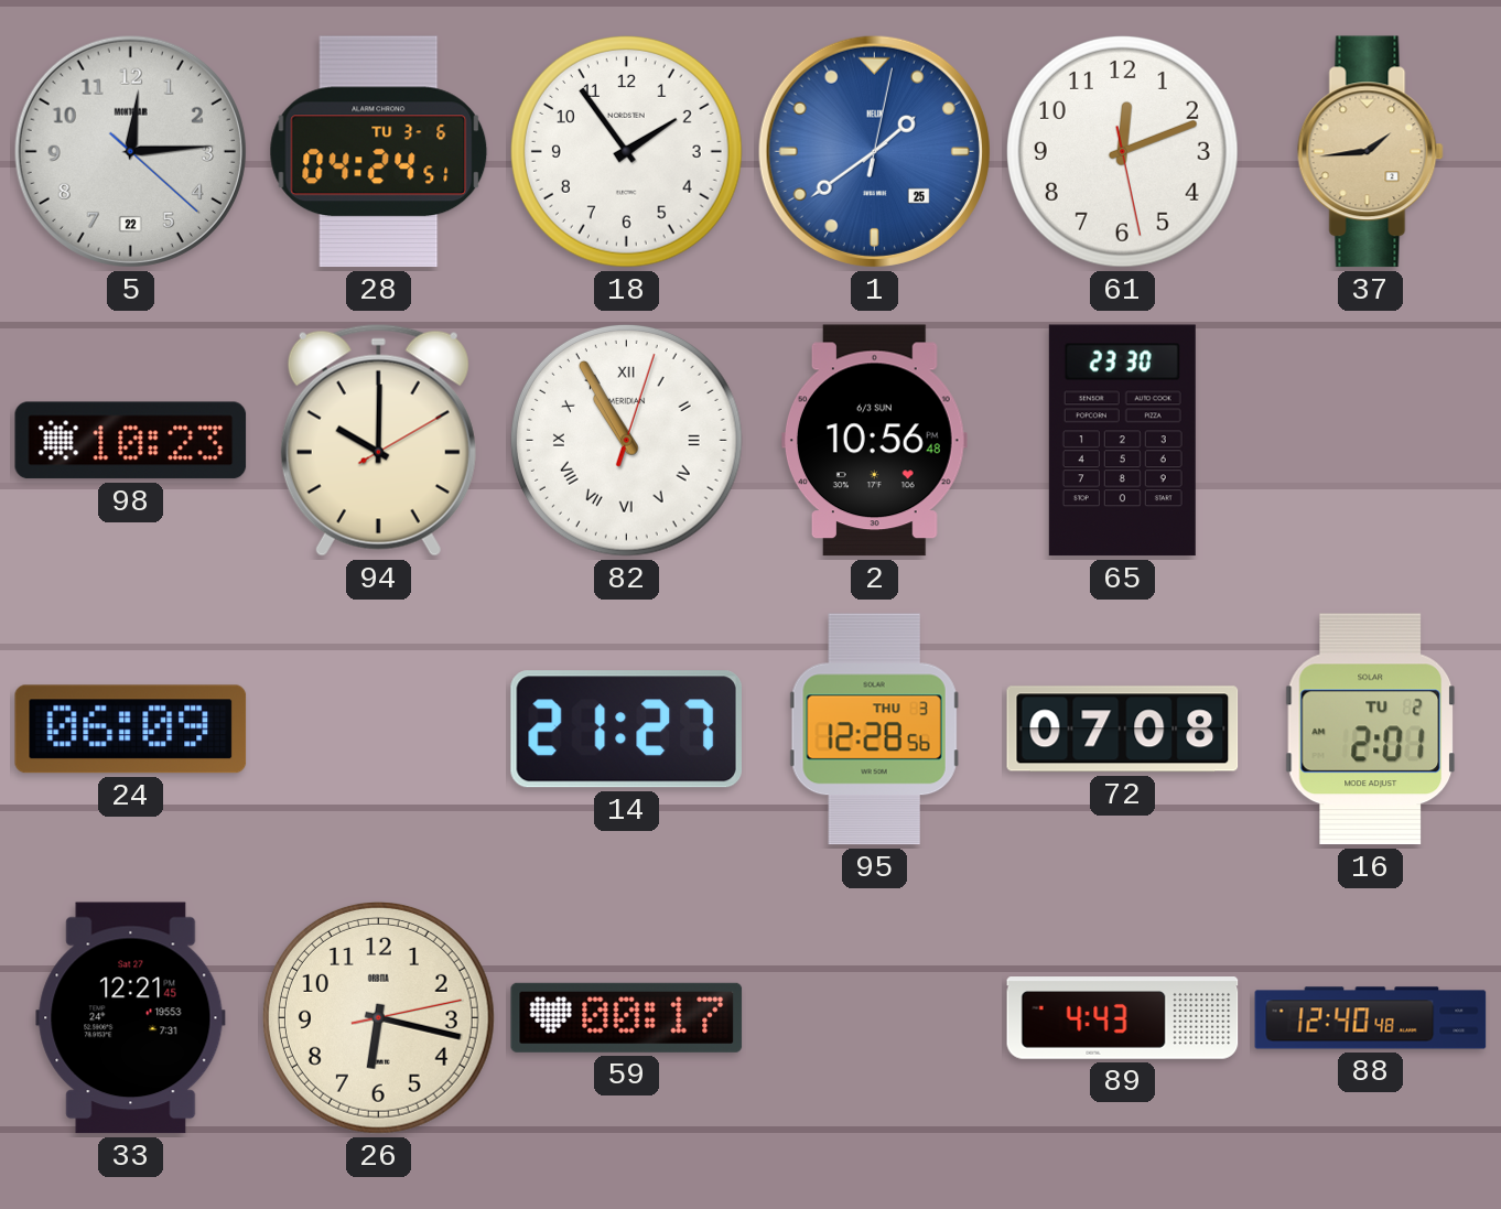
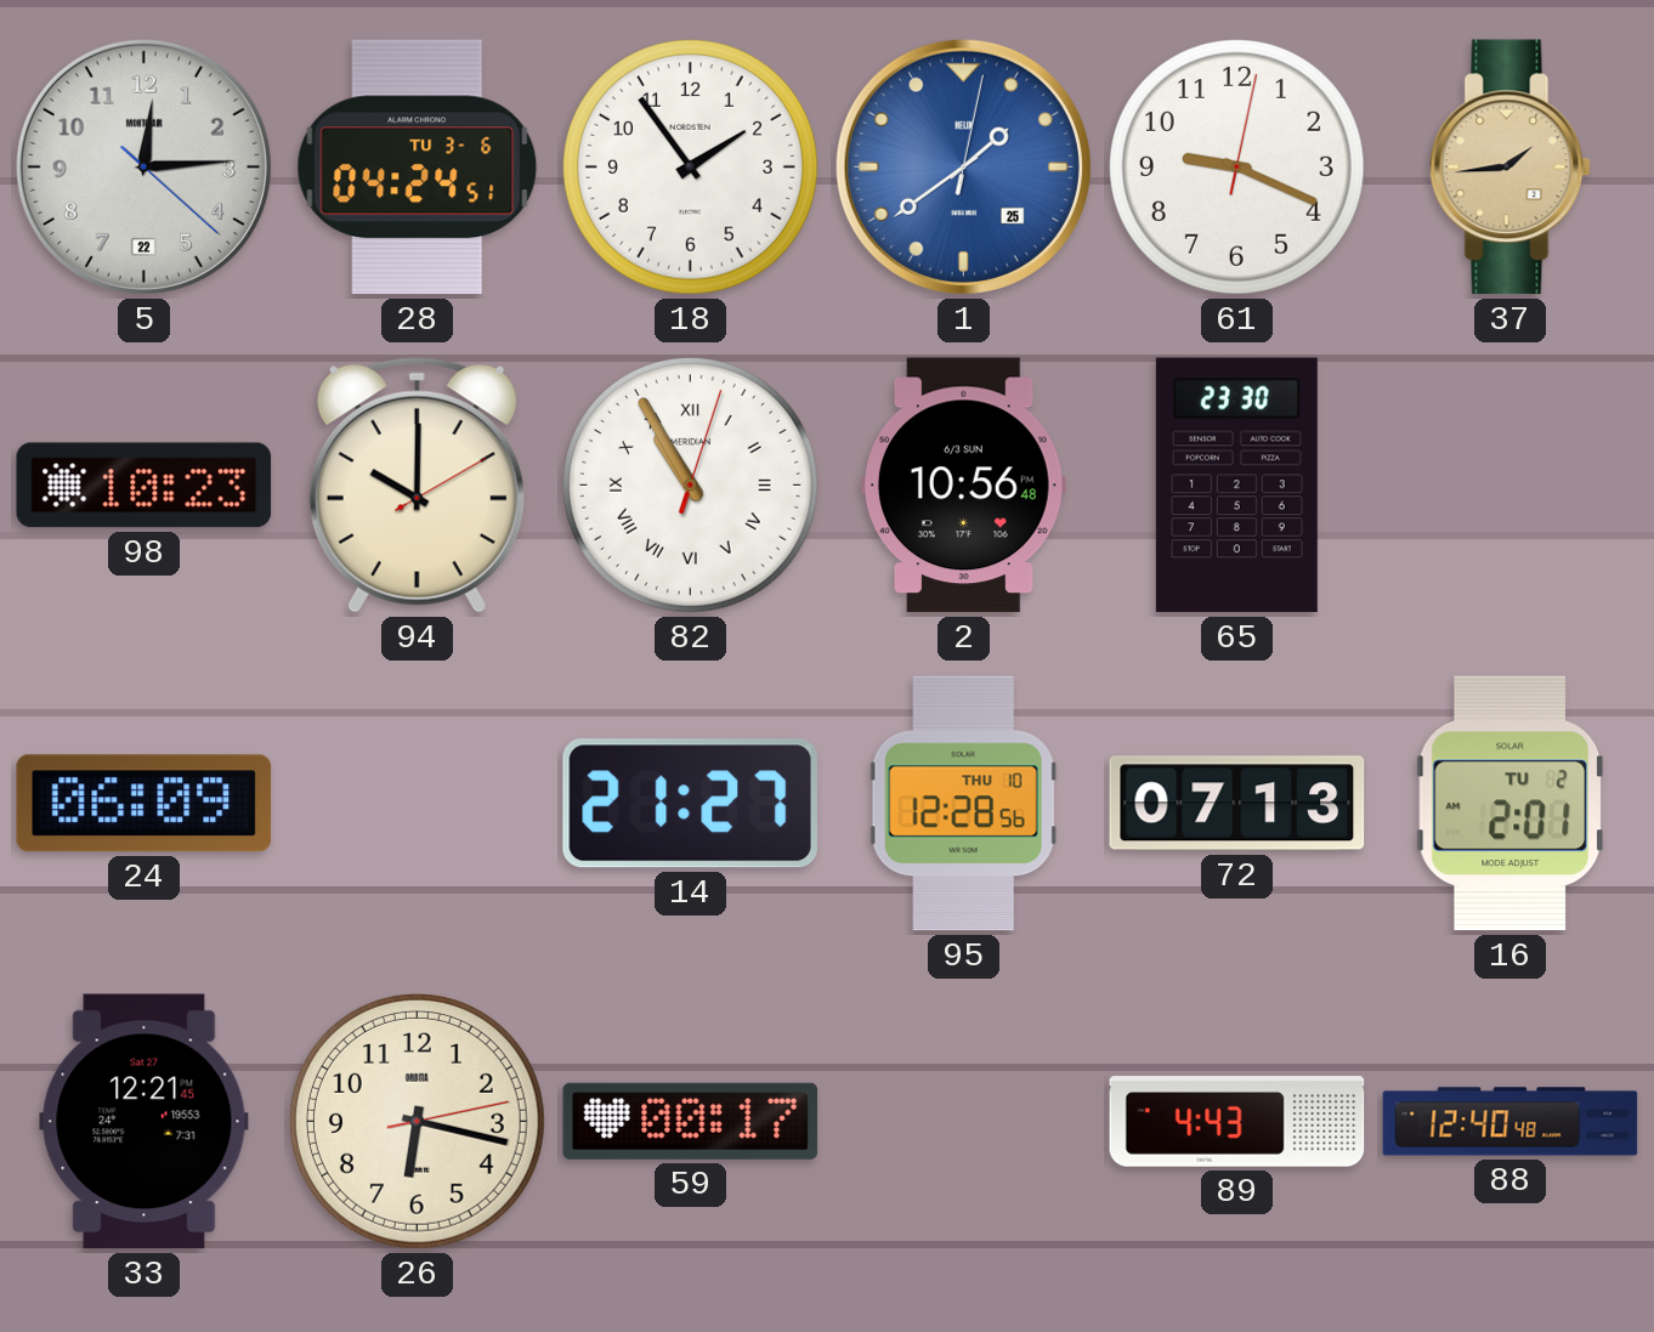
61: 12:11 -> 9:19
95 date: THU 3 -> THU 10
72: 07:08 -> 07:13
